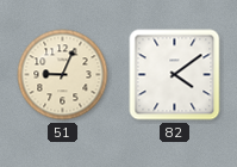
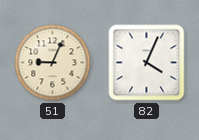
82: 4:09 -> 4:04
